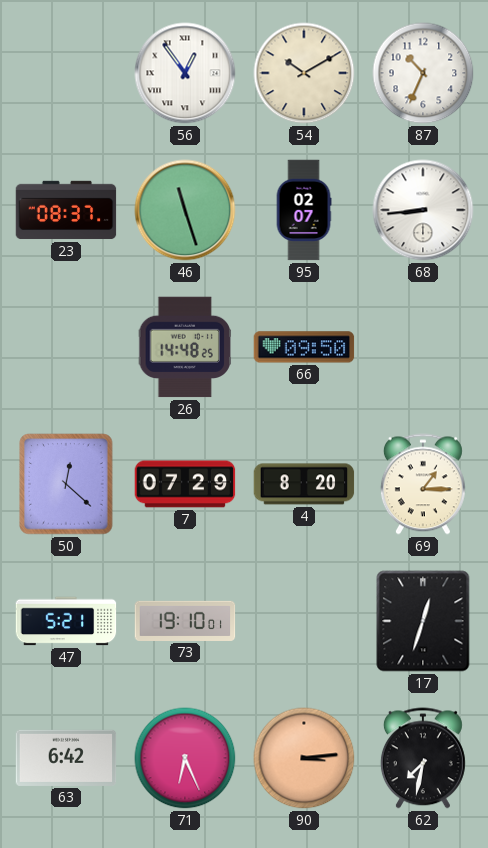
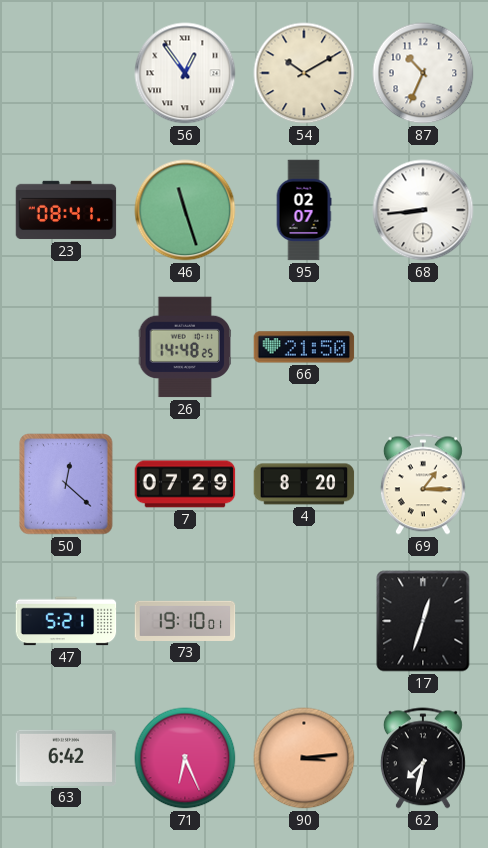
23: 08:37 -> 08:41
66: 09:50 -> 21:50
